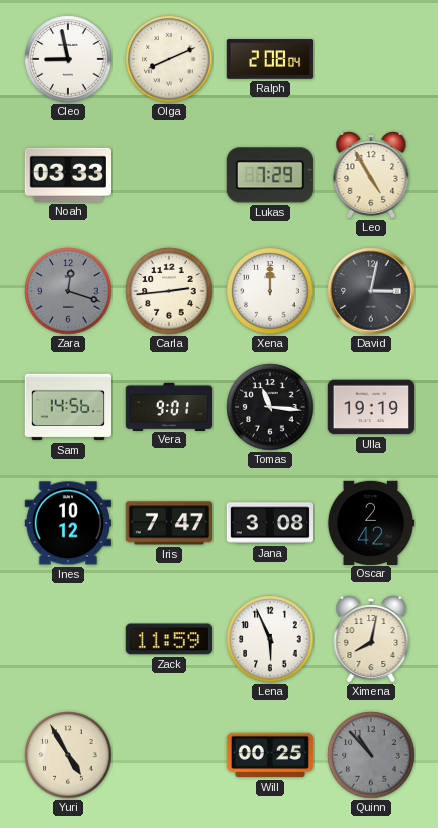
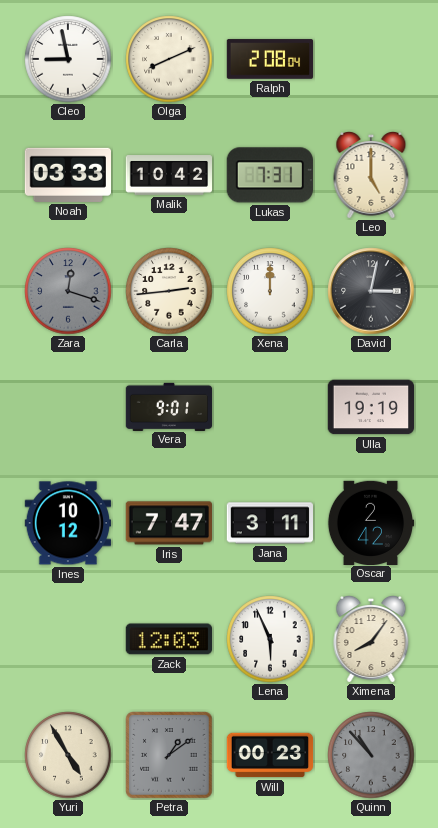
Malik: none -> 10:42
Lukas: 7:29 -> 7:31
Leo: 4:55 -> 5:00
Sam: 14:56 -> none
Tomas: 11:16 -> none
Jana: 3:08 -> 3:11
Zack: 11:59 -> 12:03
Ximena: 8:02 -> 8:06
Petra: none -> 1:09
Will: 00:25 -> 00:23
